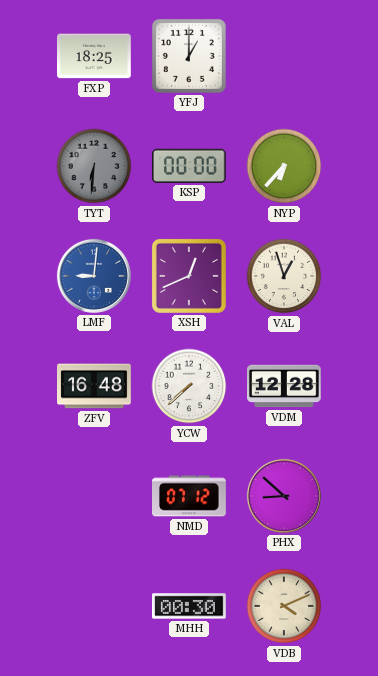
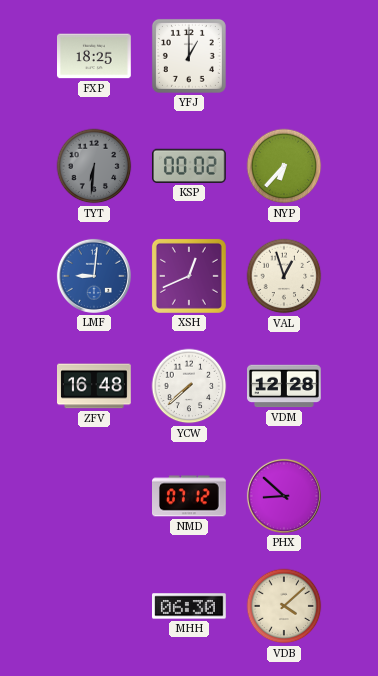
KSP: 00:00 -> 00:02
MHH: 00:30 -> 06:30
VDB: 4:11 -> 4:08
